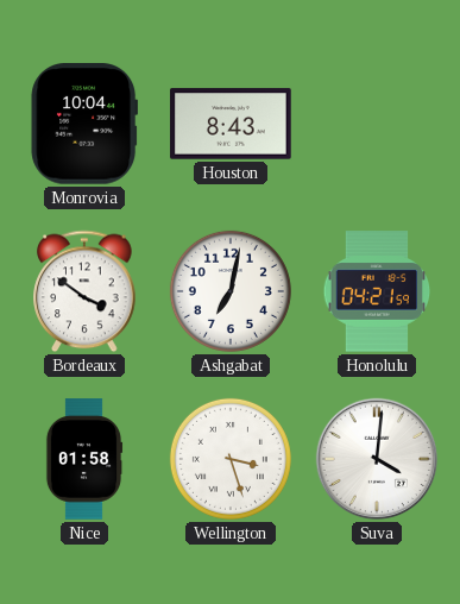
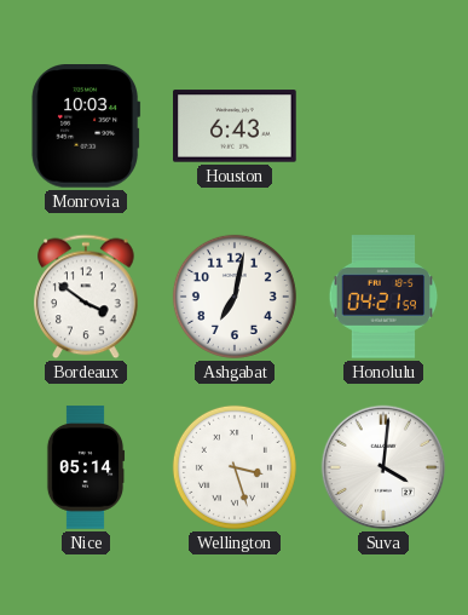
Monrovia: 10:04 -> 10:03
Houston: 8:43 -> 6:43
Nice: 01:58 -> 05:14
